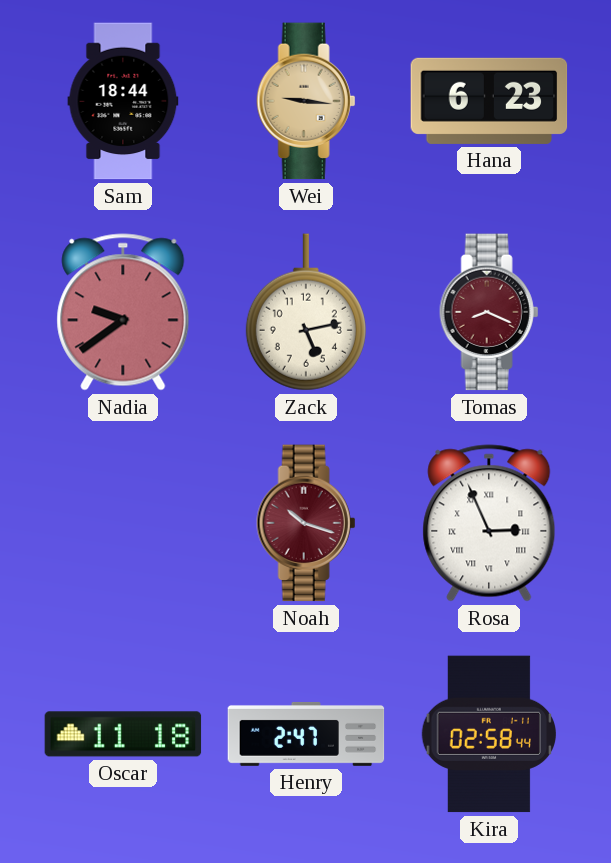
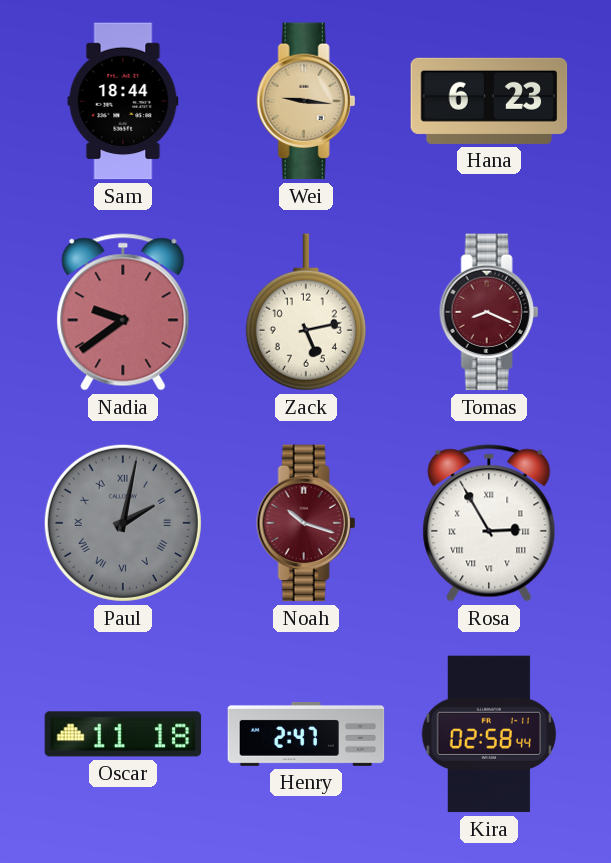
Paul: none -> 2:02
Rosa: 2:56 -> 2:55
